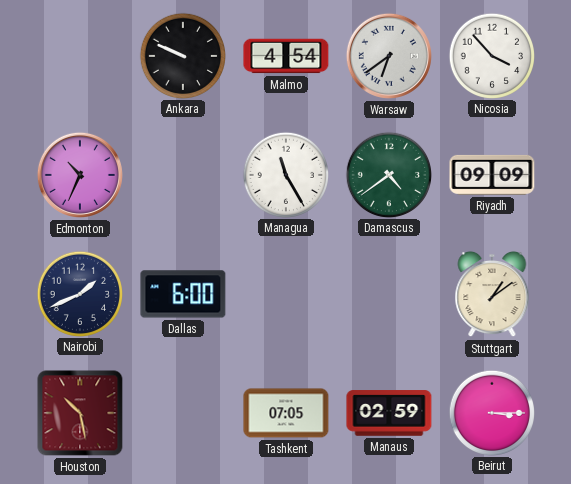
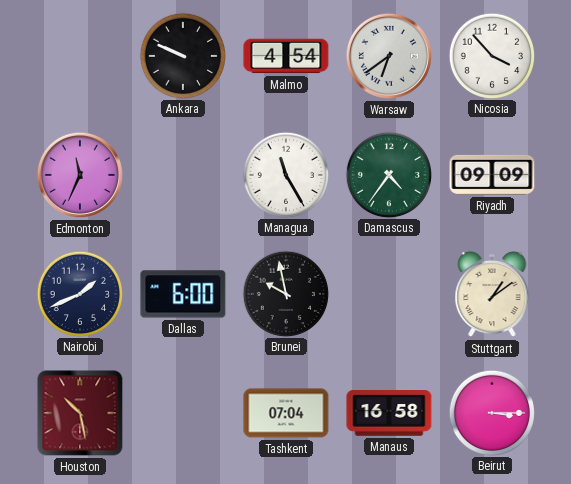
Edmonton: 10:34 -> 11:34
Damascus: 4:39 -> 4:36
Brunei: none -> 9:58
Tashkent: 07:05 -> 07:04
Manaus: 02:59 -> 16:58
